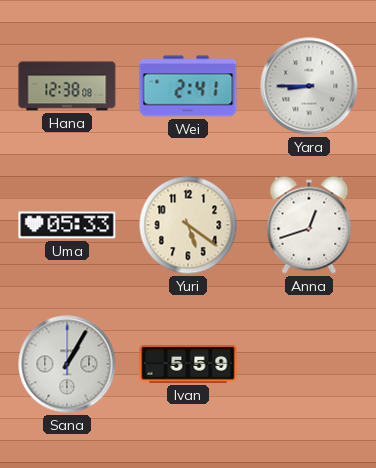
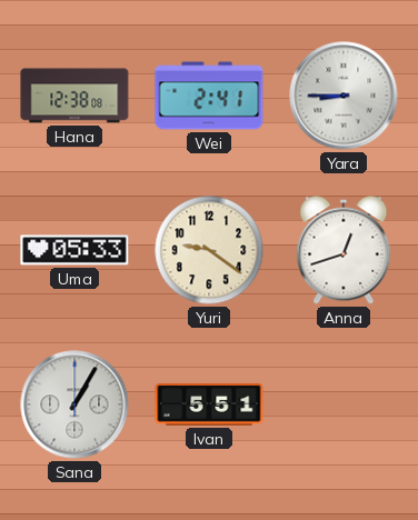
Yuri: 5:21 -> 9:21
Ivan: 5:59 -> 5:51
